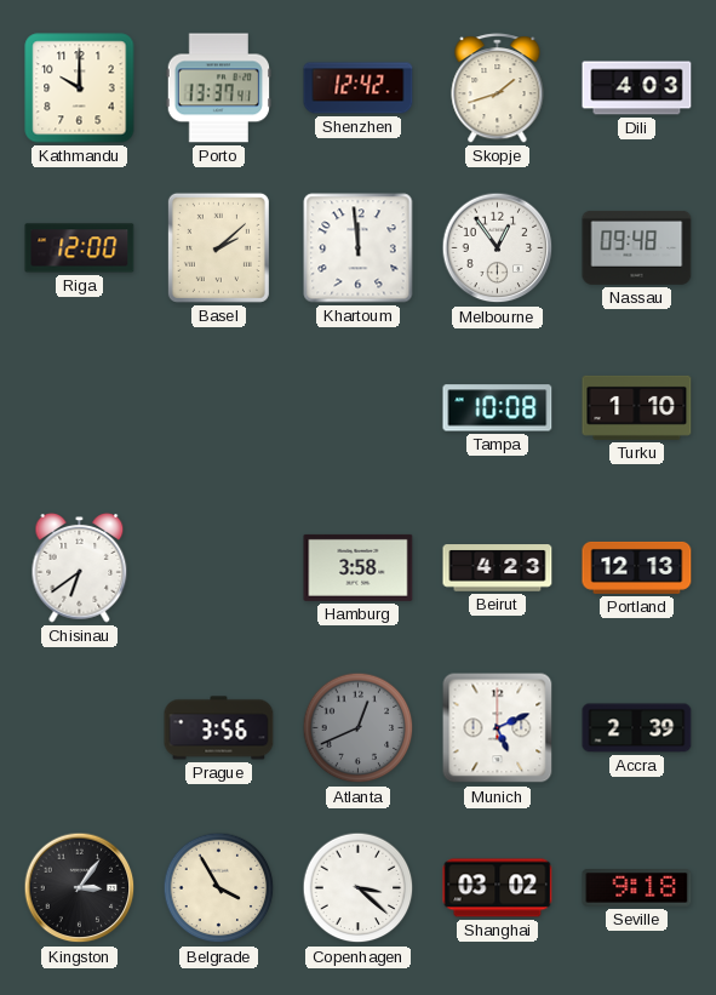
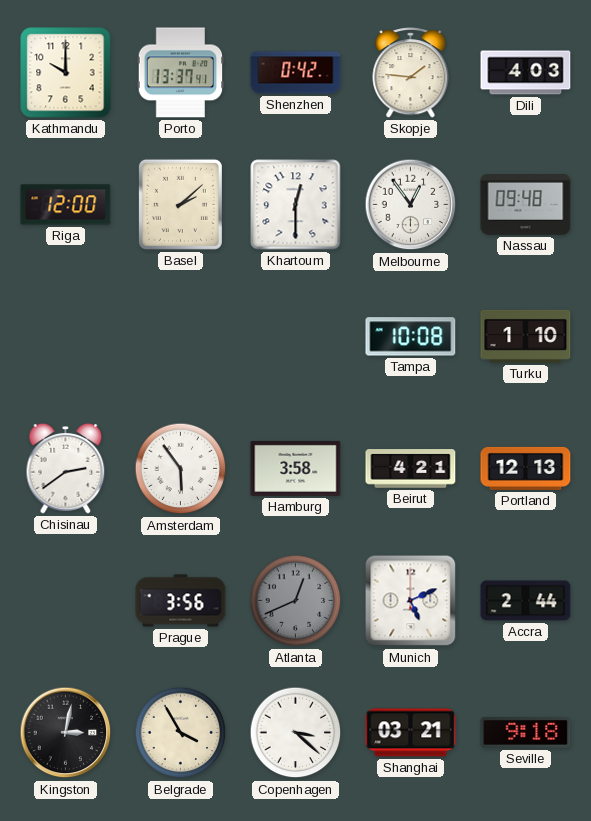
Shenzhen: 12:42 -> 0:42
Skopje: 1:42 -> 1:46
Khartoum: 11:59 -> 12:30
Chisinau: 6:39 -> 2:39
Amsterdam: none -> 5:54
Beirut: 4:23 -> 4:21
Accra: 2:39 -> 2:44
Kingston: 3:06 -> 3:02
Shanghai: 03:02 -> 03:21
